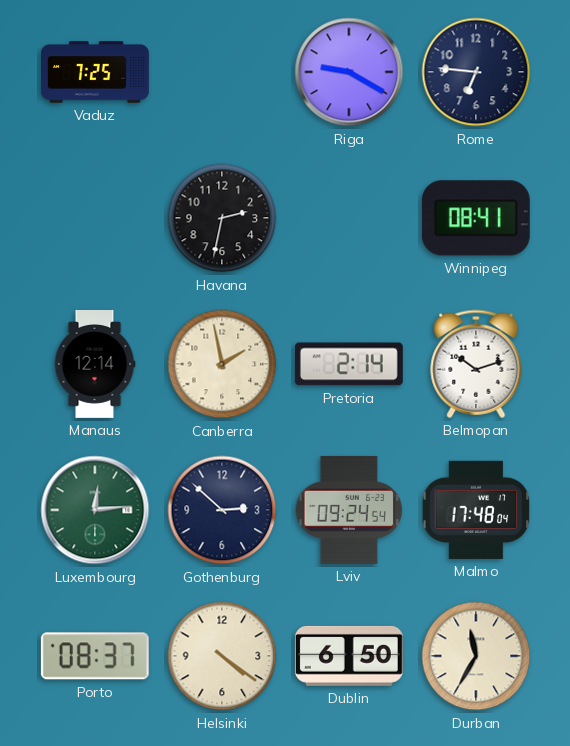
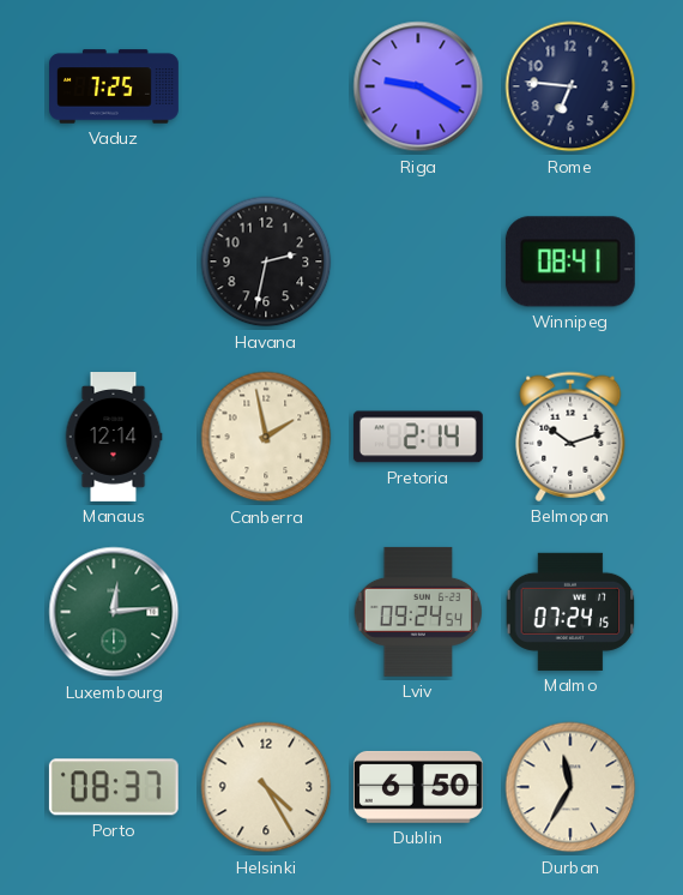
Gothenburg: 2:52 -> none
Malmo: 17:48 -> 07:24
Helsinki: 4:21 -> 4:25
